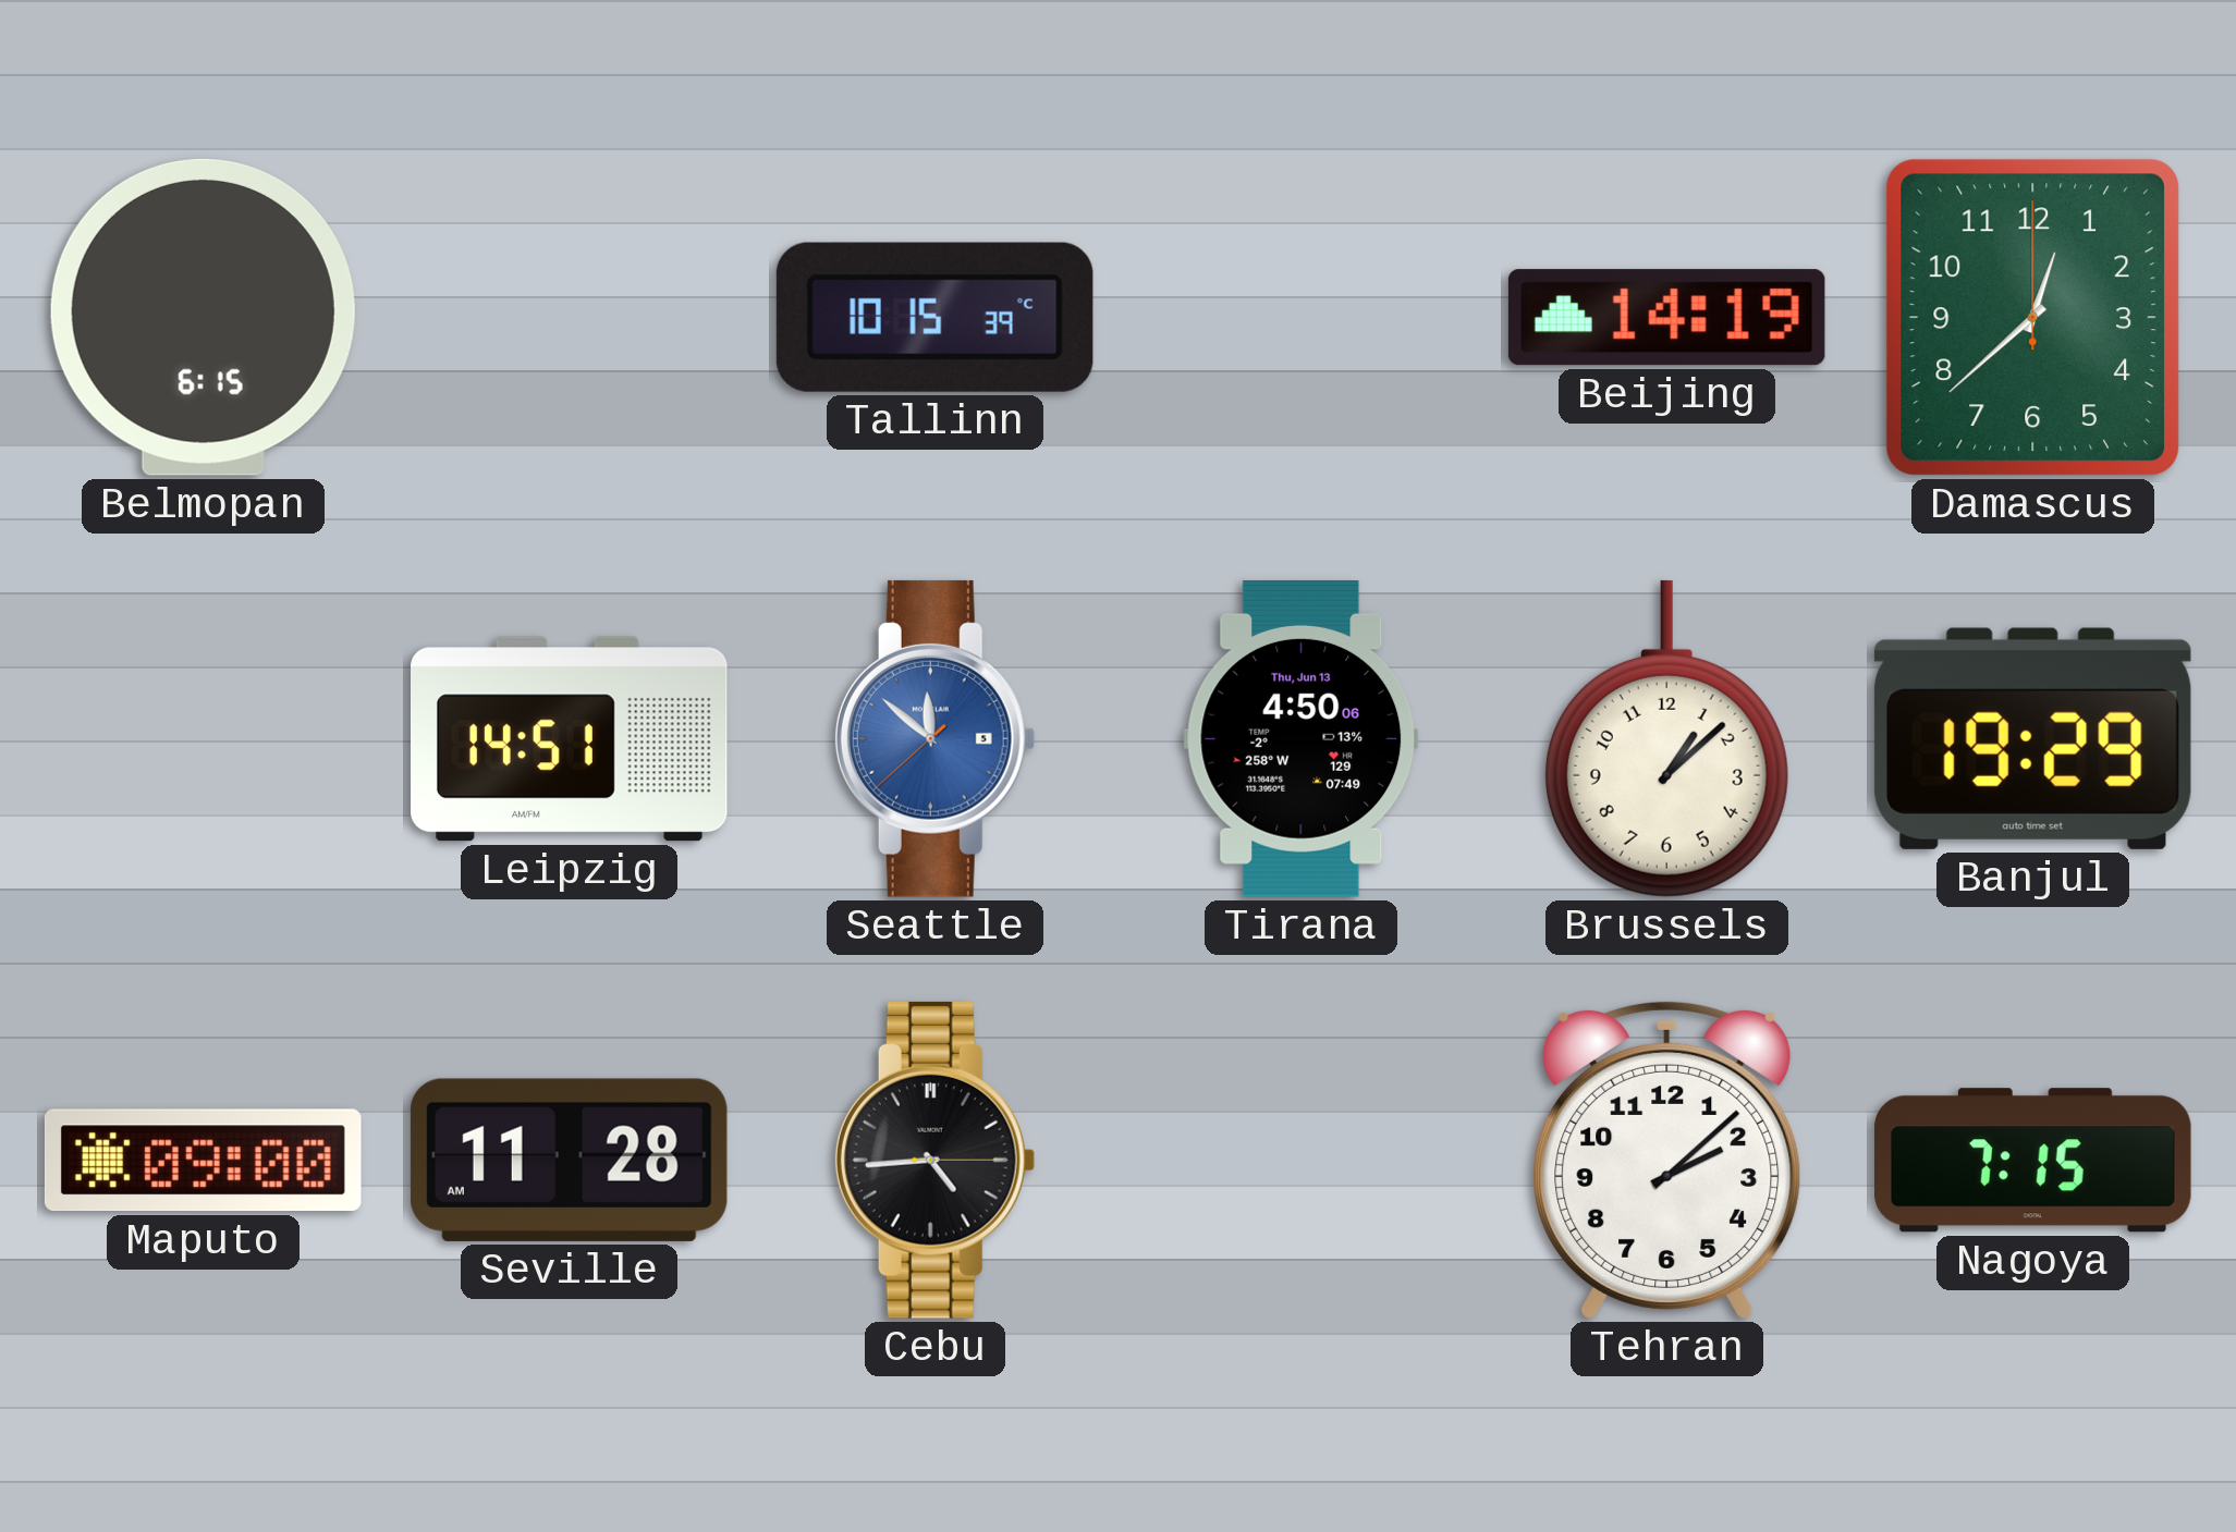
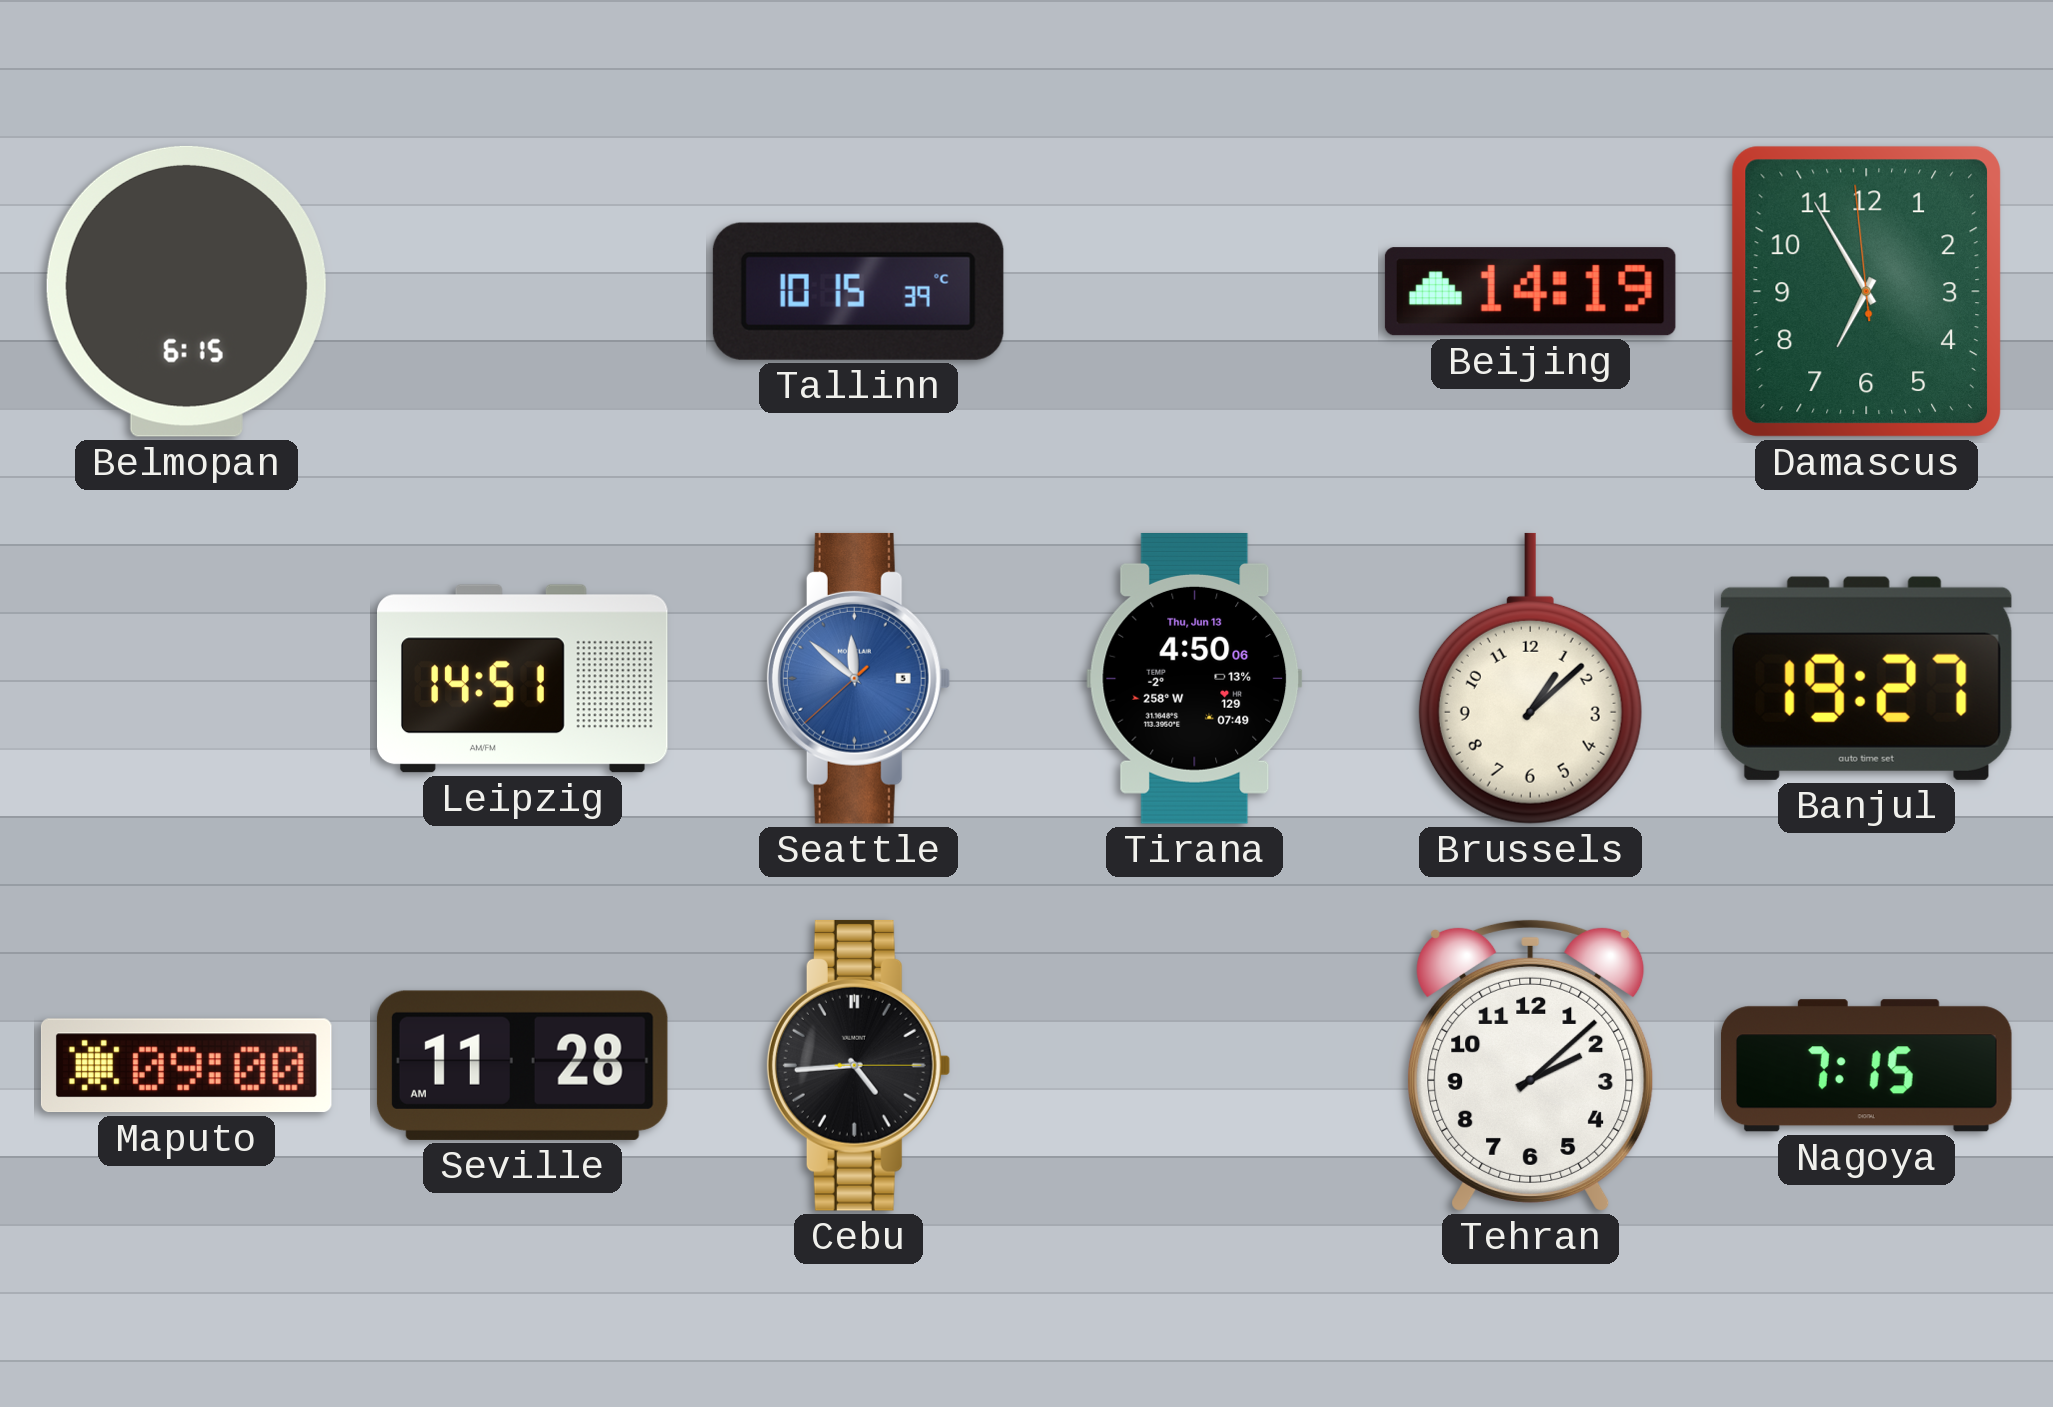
Damascus: 12:38 -> 6:54
Banjul: 19:29 -> 19:27
